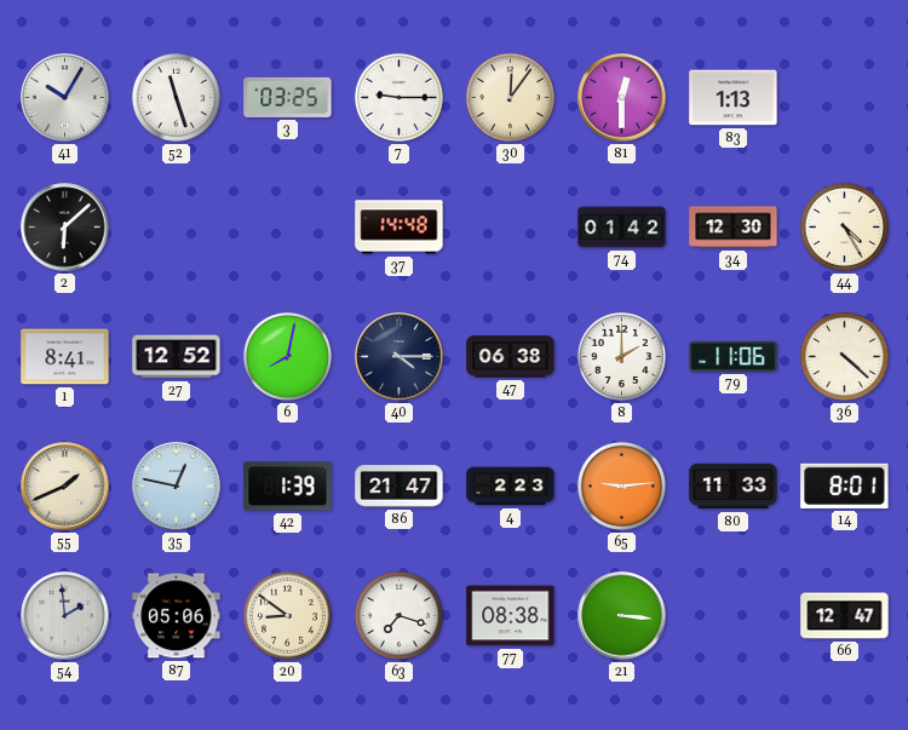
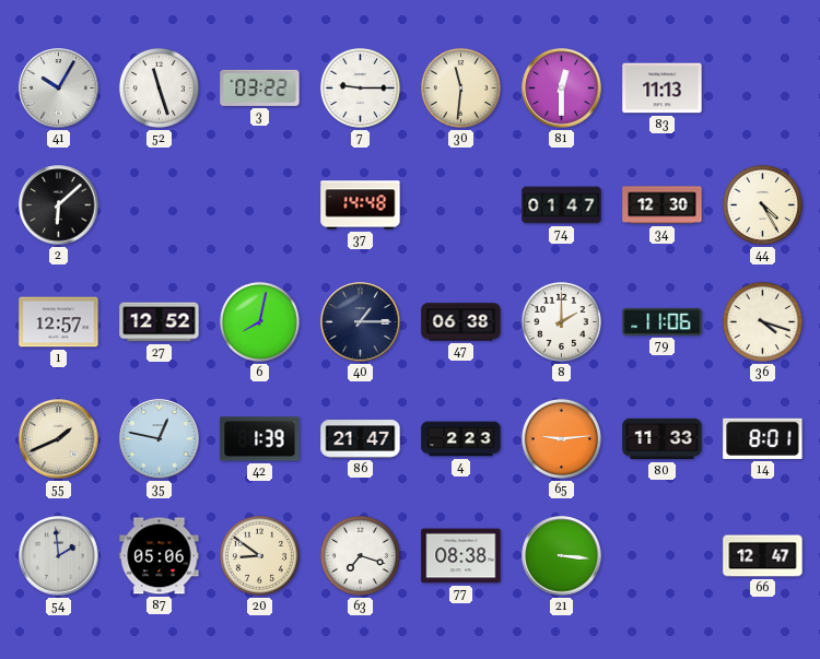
3: 03:25 -> 03:22
30: 12:06 -> 11:31
83: 1:13 -> 11:13
74: 01:42 -> 01:47
1: 8:41 -> 12:57
40: 4:15 -> 1:15
36: 4:22 -> 4:18
